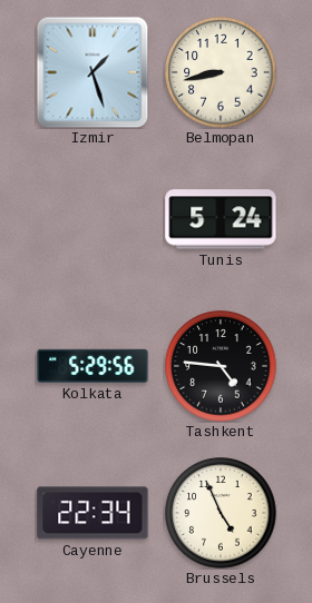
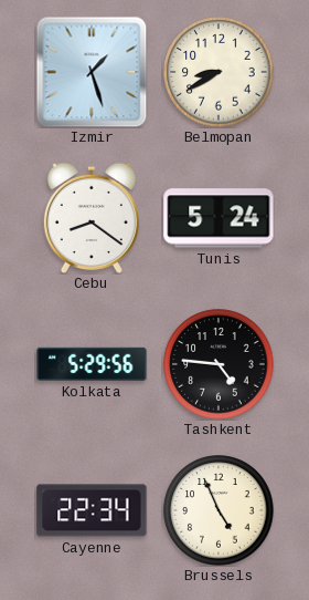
Belmopan: 8:43 -> 8:40
Cebu: none -> 8:21
